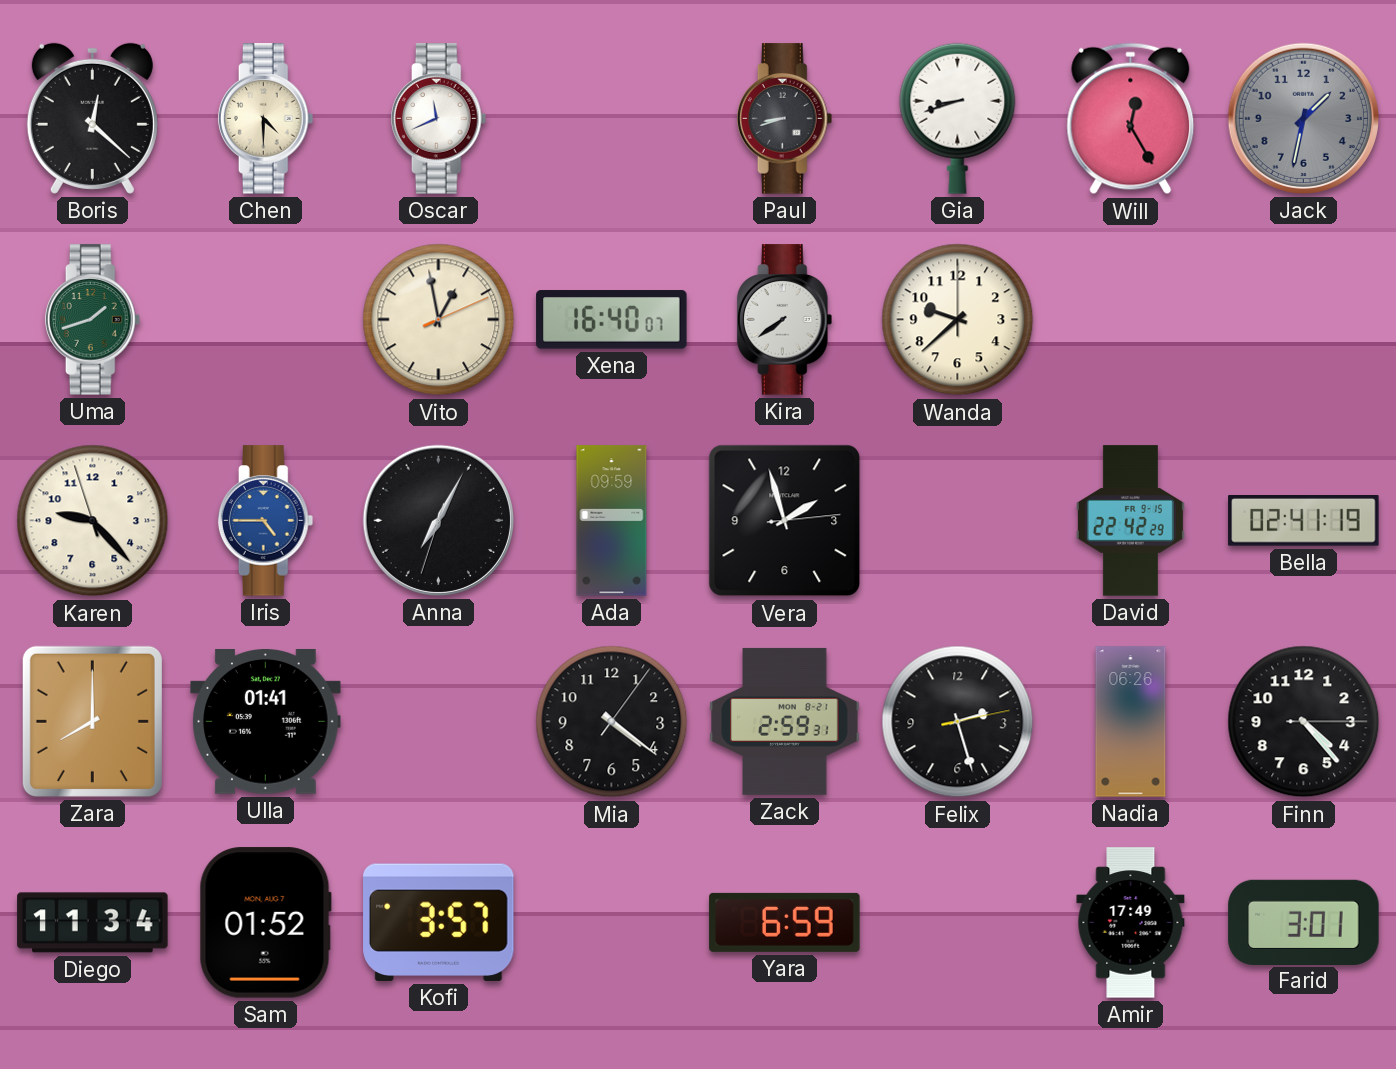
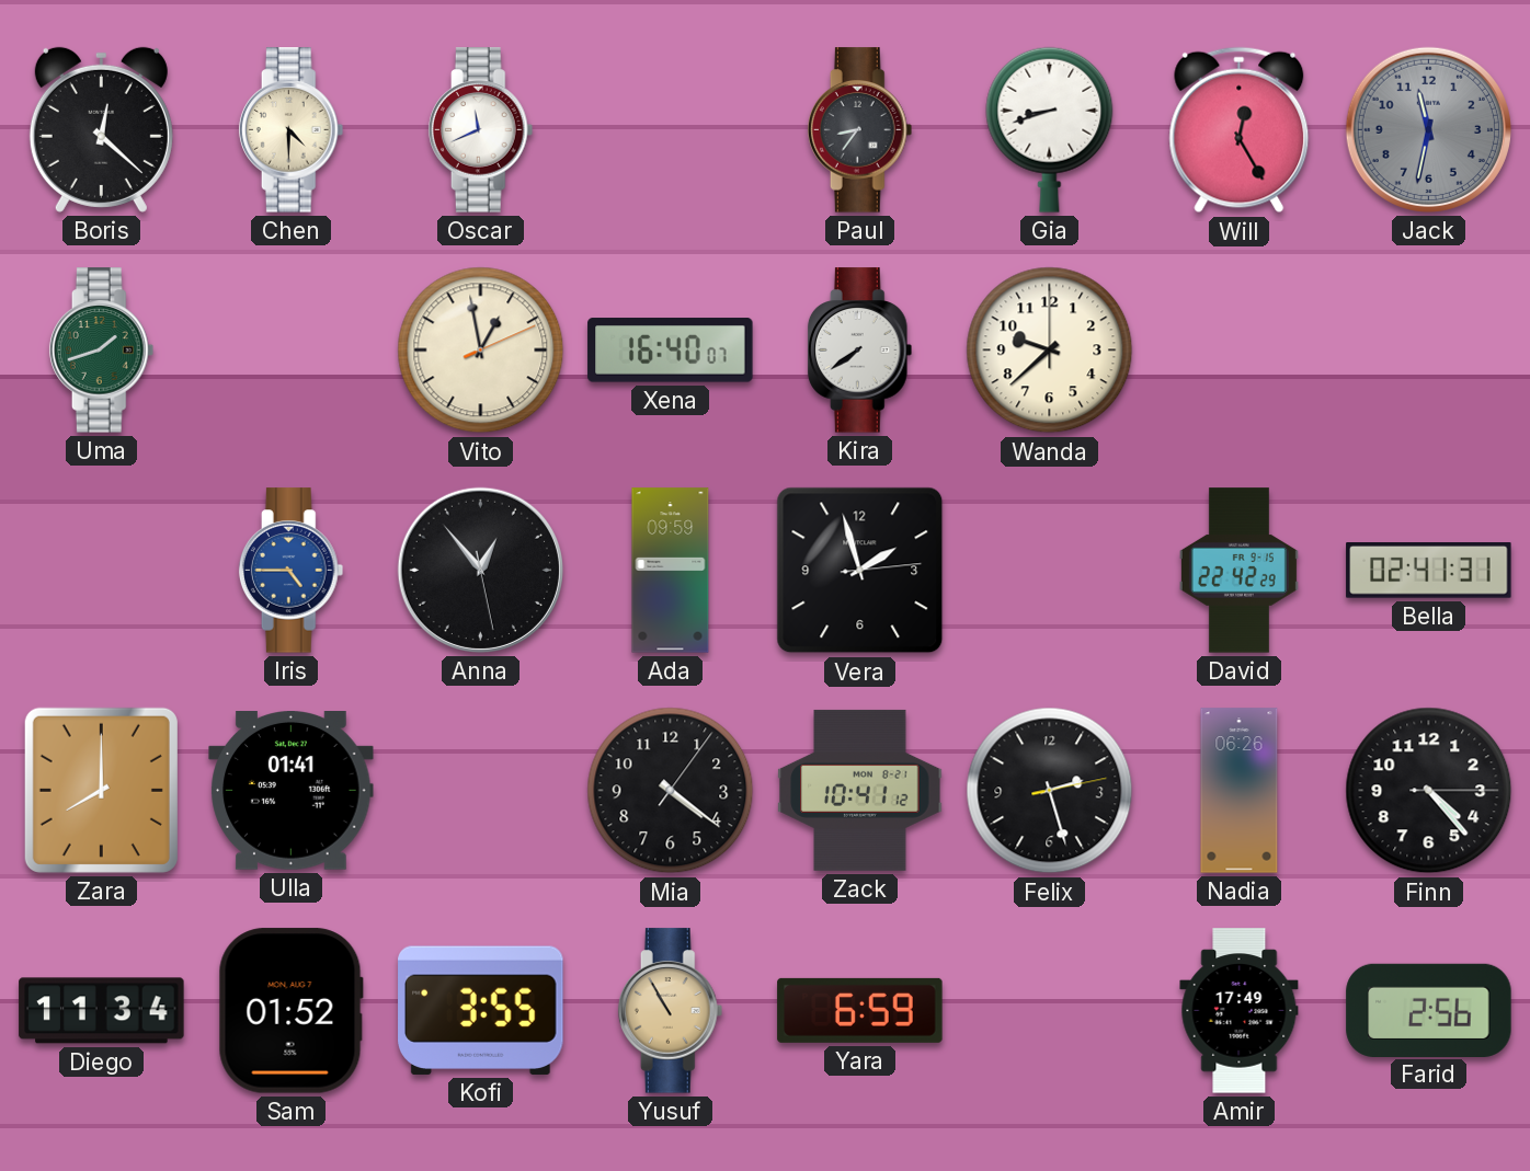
Paul: 8:42 -> 8:36
Jack: 1:32 -> 11:32
Karen: 9:22 -> none
Anna: 7:04 -> 12:53
Bella: 02:41:19 -> 02:41:31
Zack: 2:59 -> 10:41
Kofi: 3:57 -> 3:55
Yusuf: none -> 10:55
Farid: 3:01 -> 2:56
